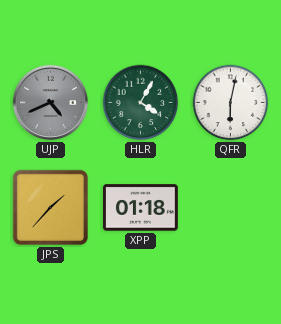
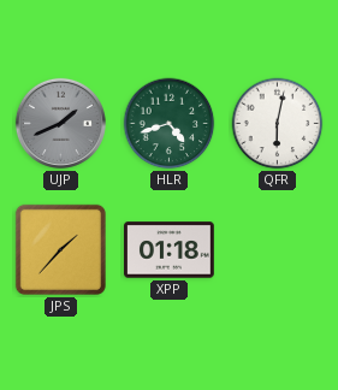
UJP: 4:41 -> 1:41
HLR: 4:05 -> 4:42
